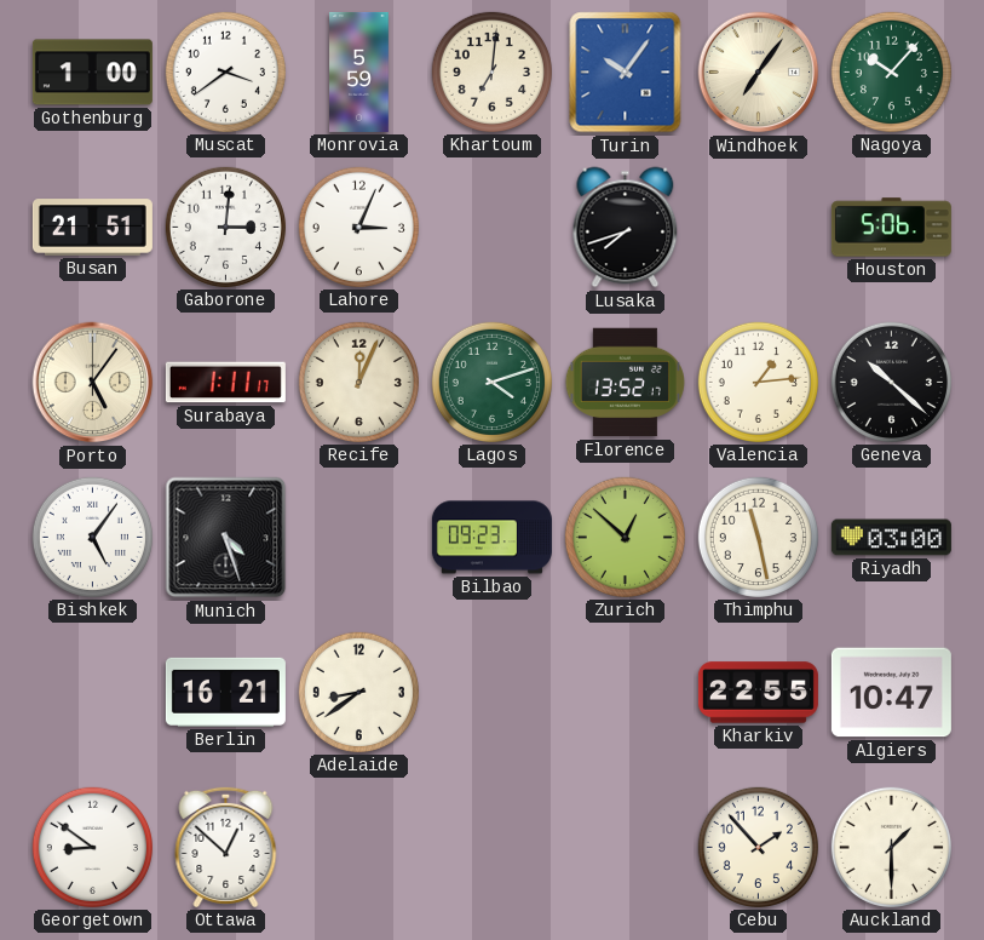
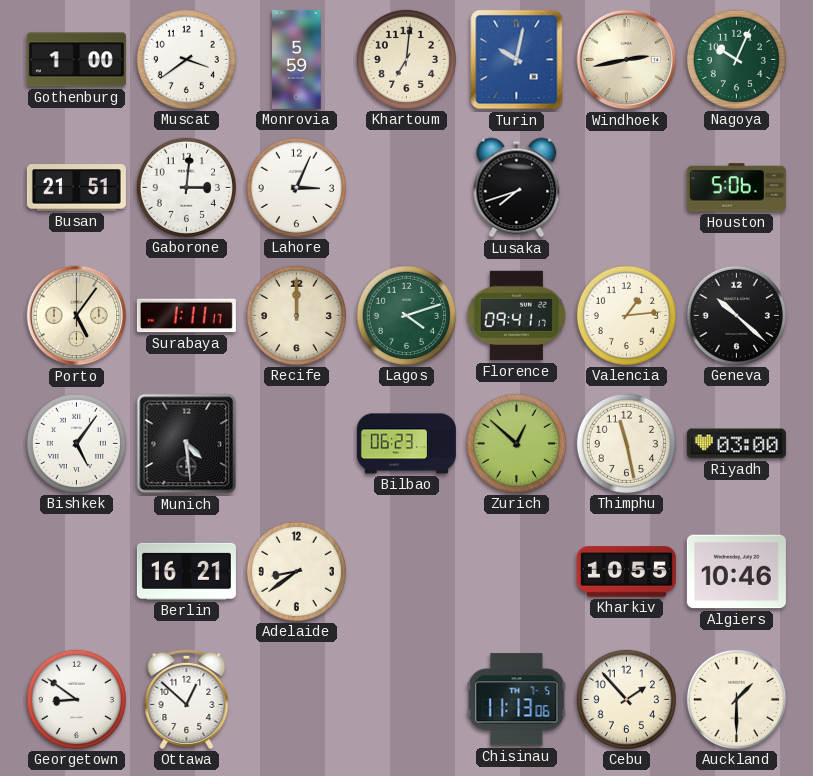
Turin: 10:06 -> 10:02
Windhoek: 7:06 -> 2:43
Nagoya: 10:07 -> 10:04
Recife: 12:04 -> 12:00
Florence: 13:52 -> 09:41
Munich: 4:27 -> 4:29
Bilbao: 09:23 -> 06:23
Kharkiv: 22:55 -> 10:55
Algiers: 10:47 -> 10:46
Chisinau: none -> 11:13
